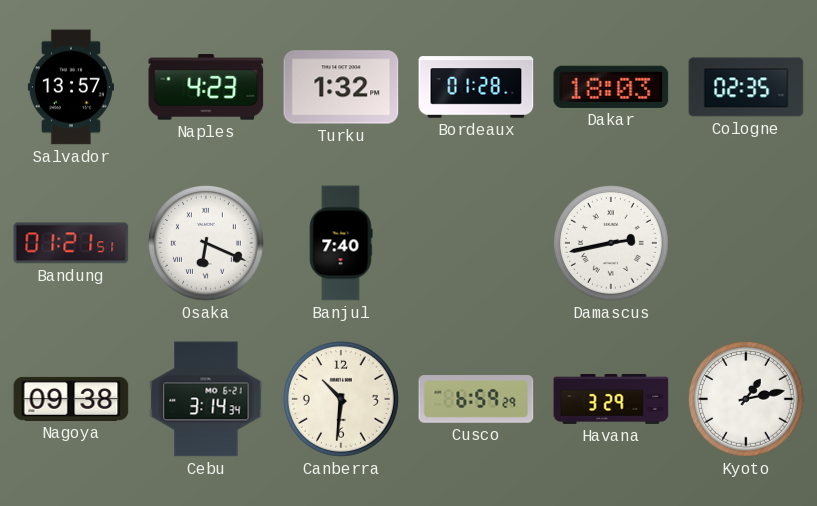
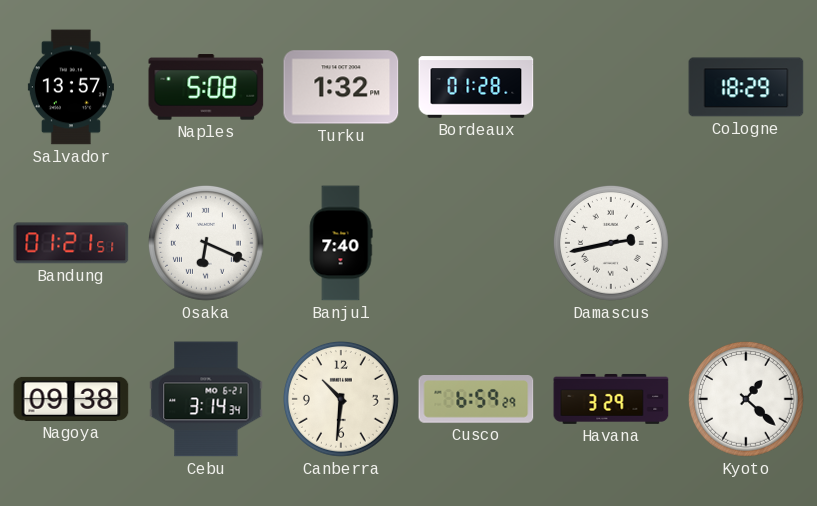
Naples: 4:23 -> 5:08
Dakar: 18:03 -> none
Cologne: 02:35 -> 18:29
Kyoto: 1:13 -> 1:22
